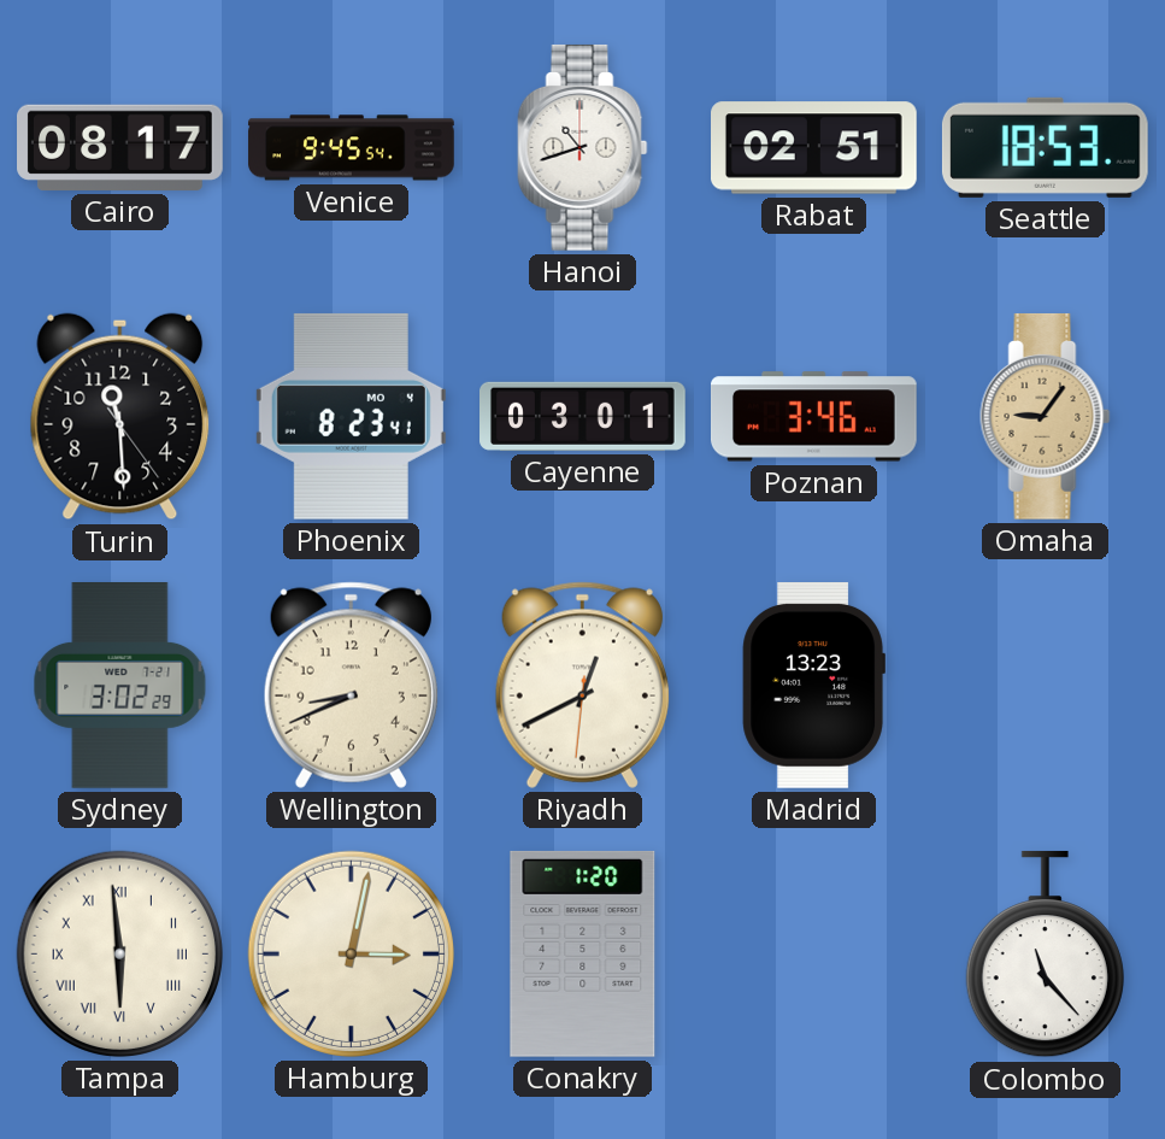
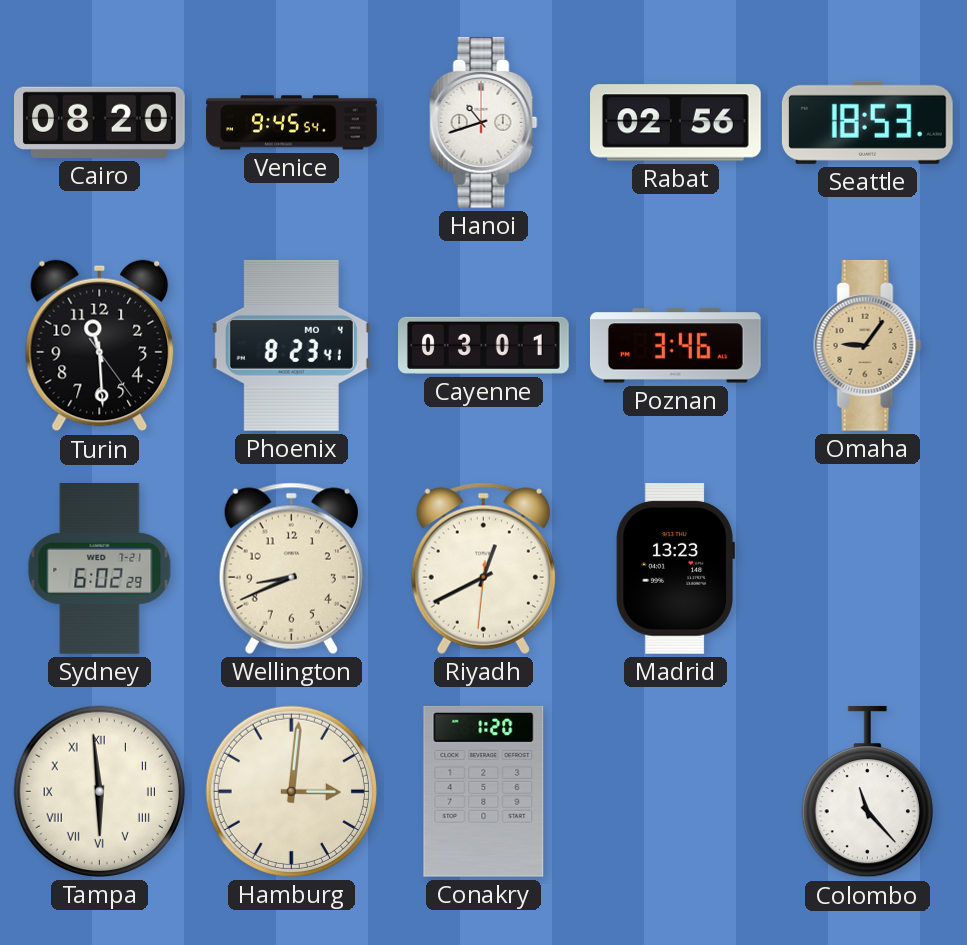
Cairo: 08:17 -> 08:20
Rabat: 02:51 -> 02:56
Sydney: 3:02 -> 6:02
Hamburg: 3:02 -> 3:01
